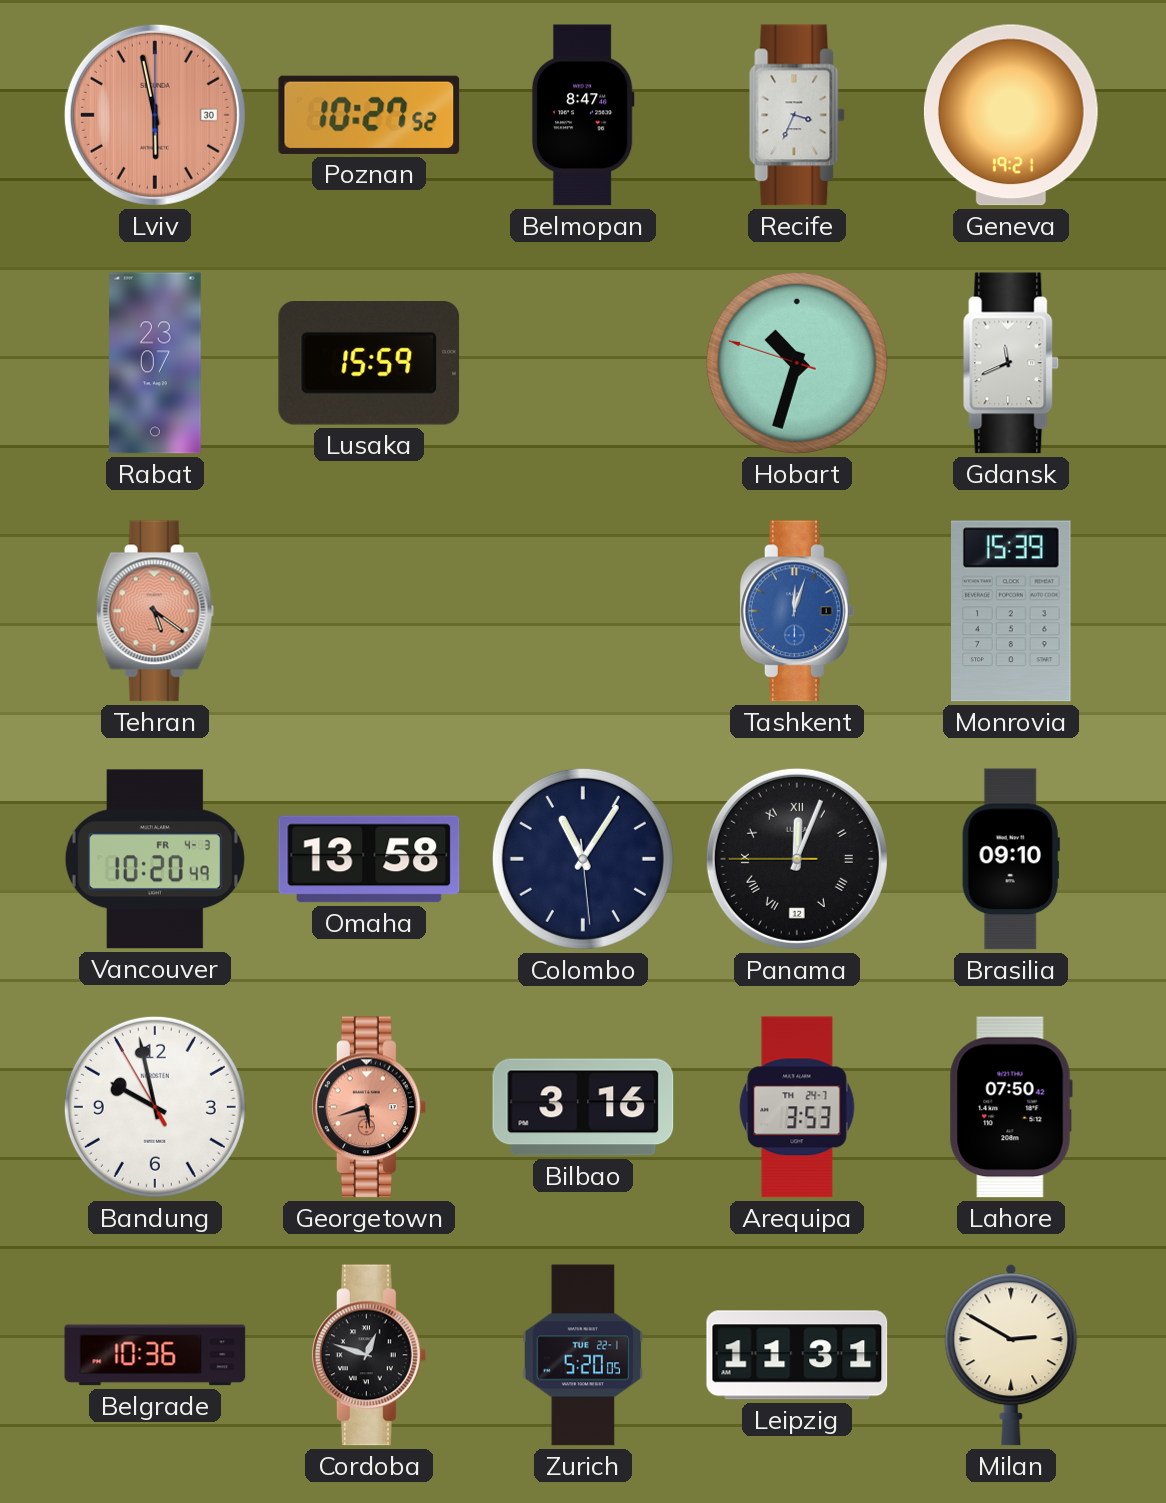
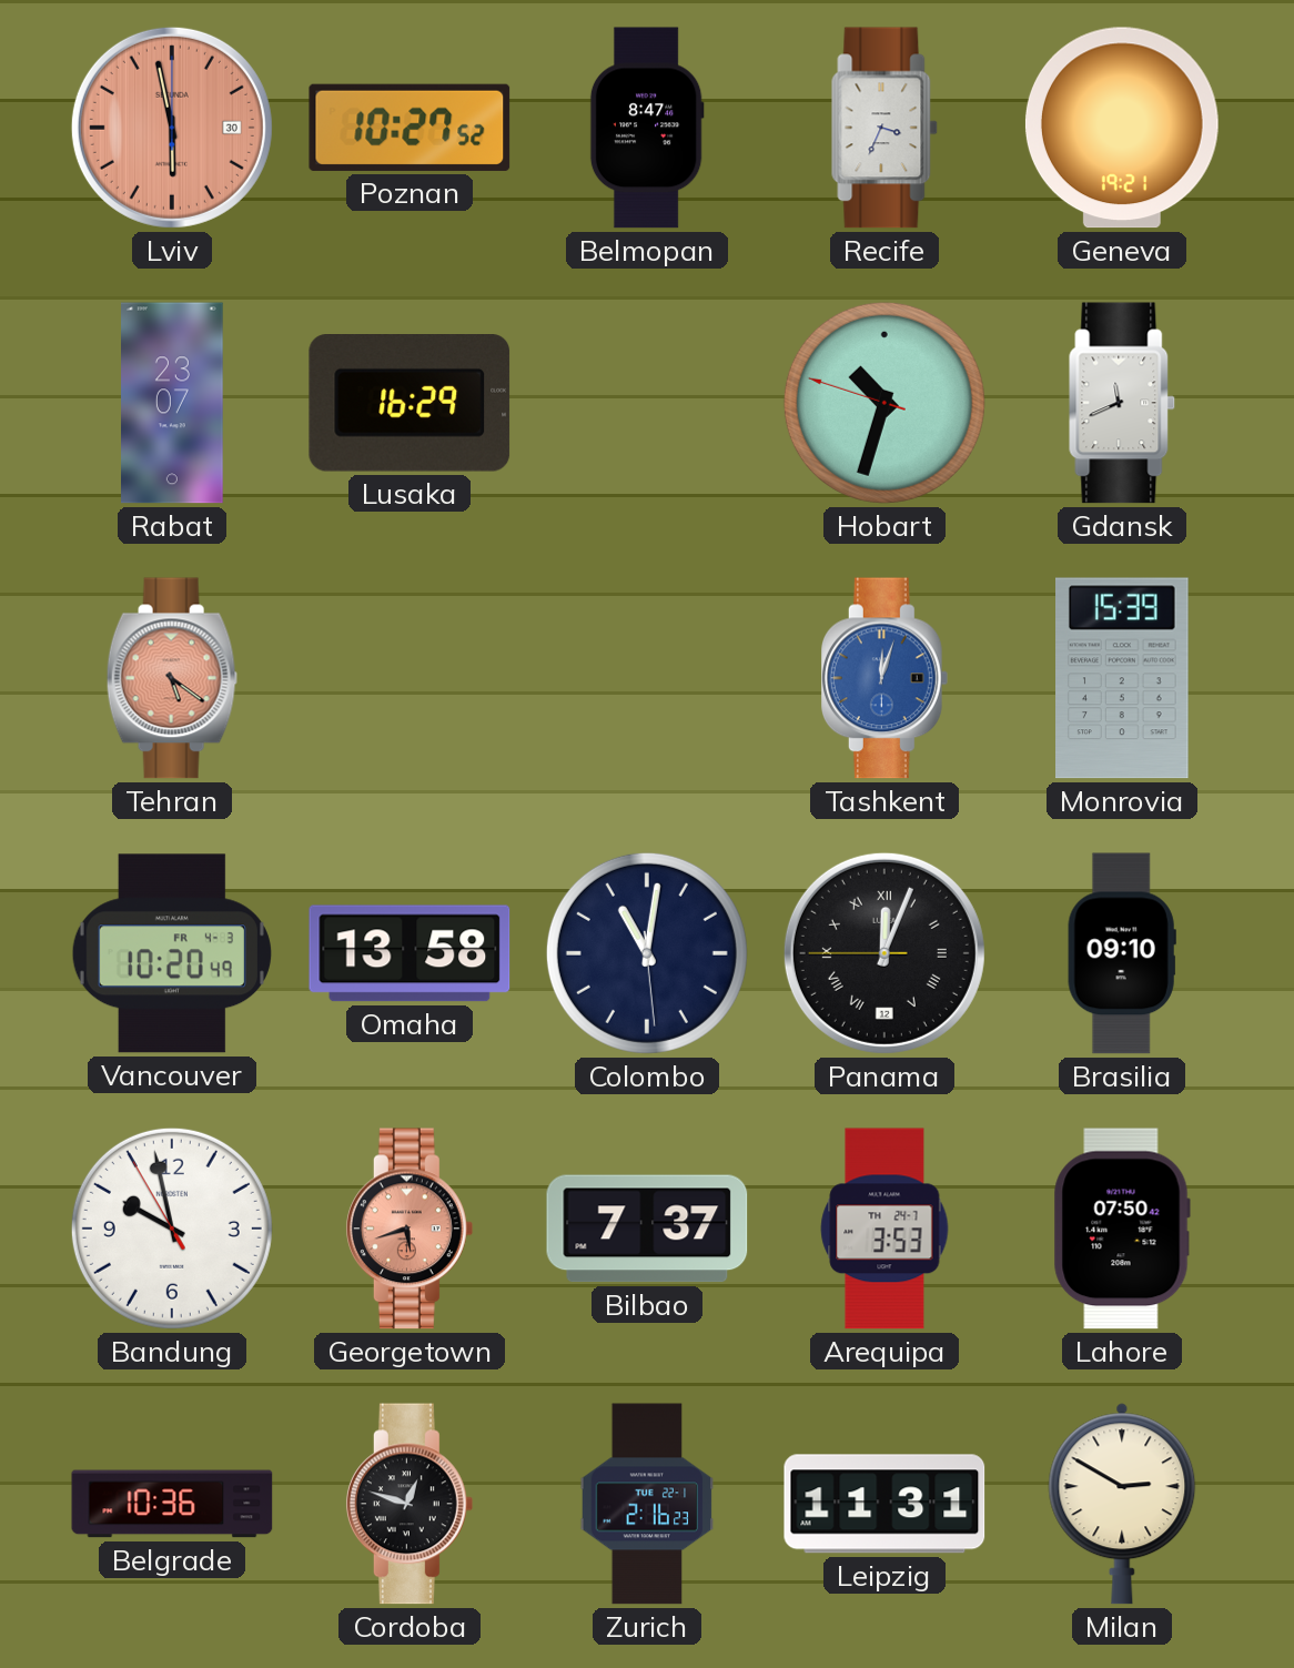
Lusaka: 15:59 -> 16:29
Colombo: 11:05 -> 11:01
Bilbao: 3:16 -> 7:37
Zurich: 5:20 -> 2:16
